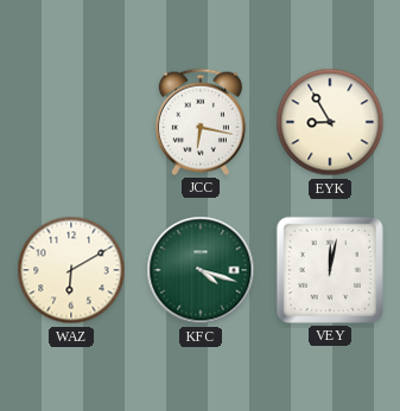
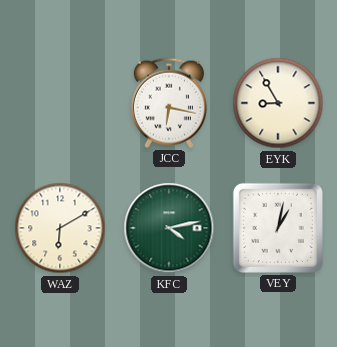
KFC: 4:18 -> 4:13
VEY: 12:02 -> 1:02
